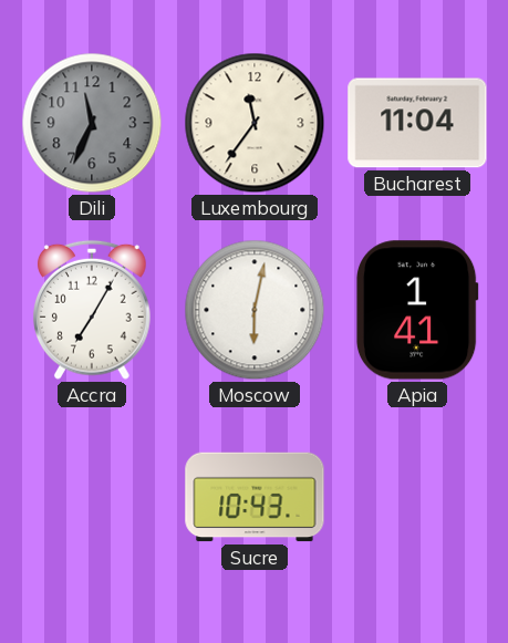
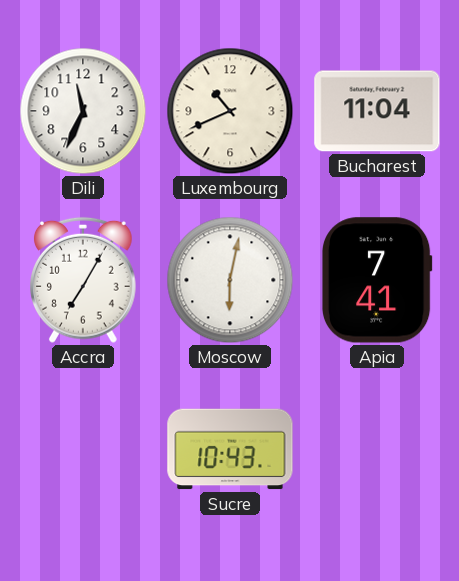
Dili dial: grey -> white
Luxembourg: 11:36 -> 10:41
Apia: 1:41 -> 7:41
